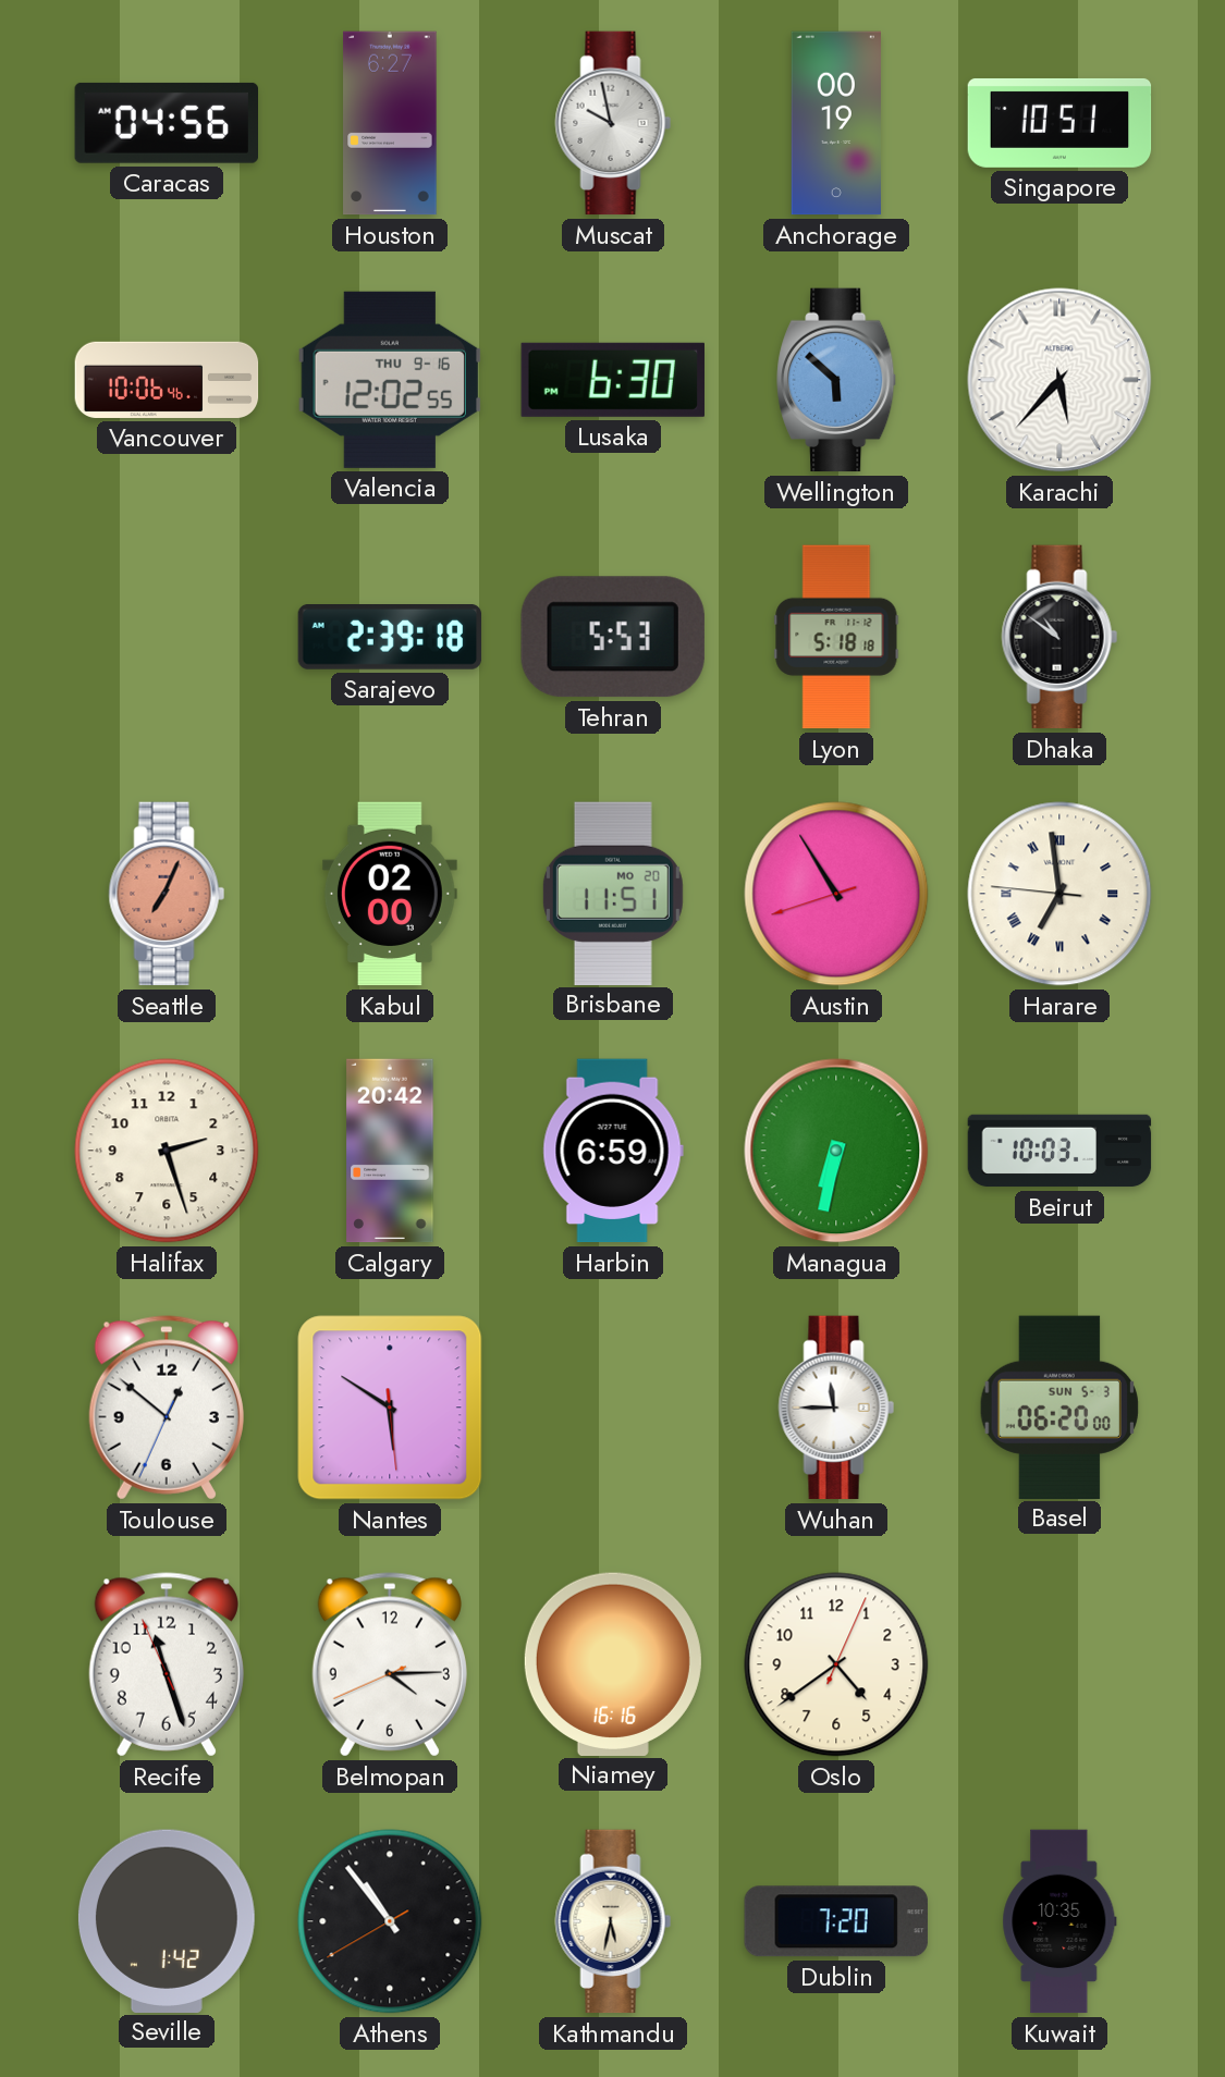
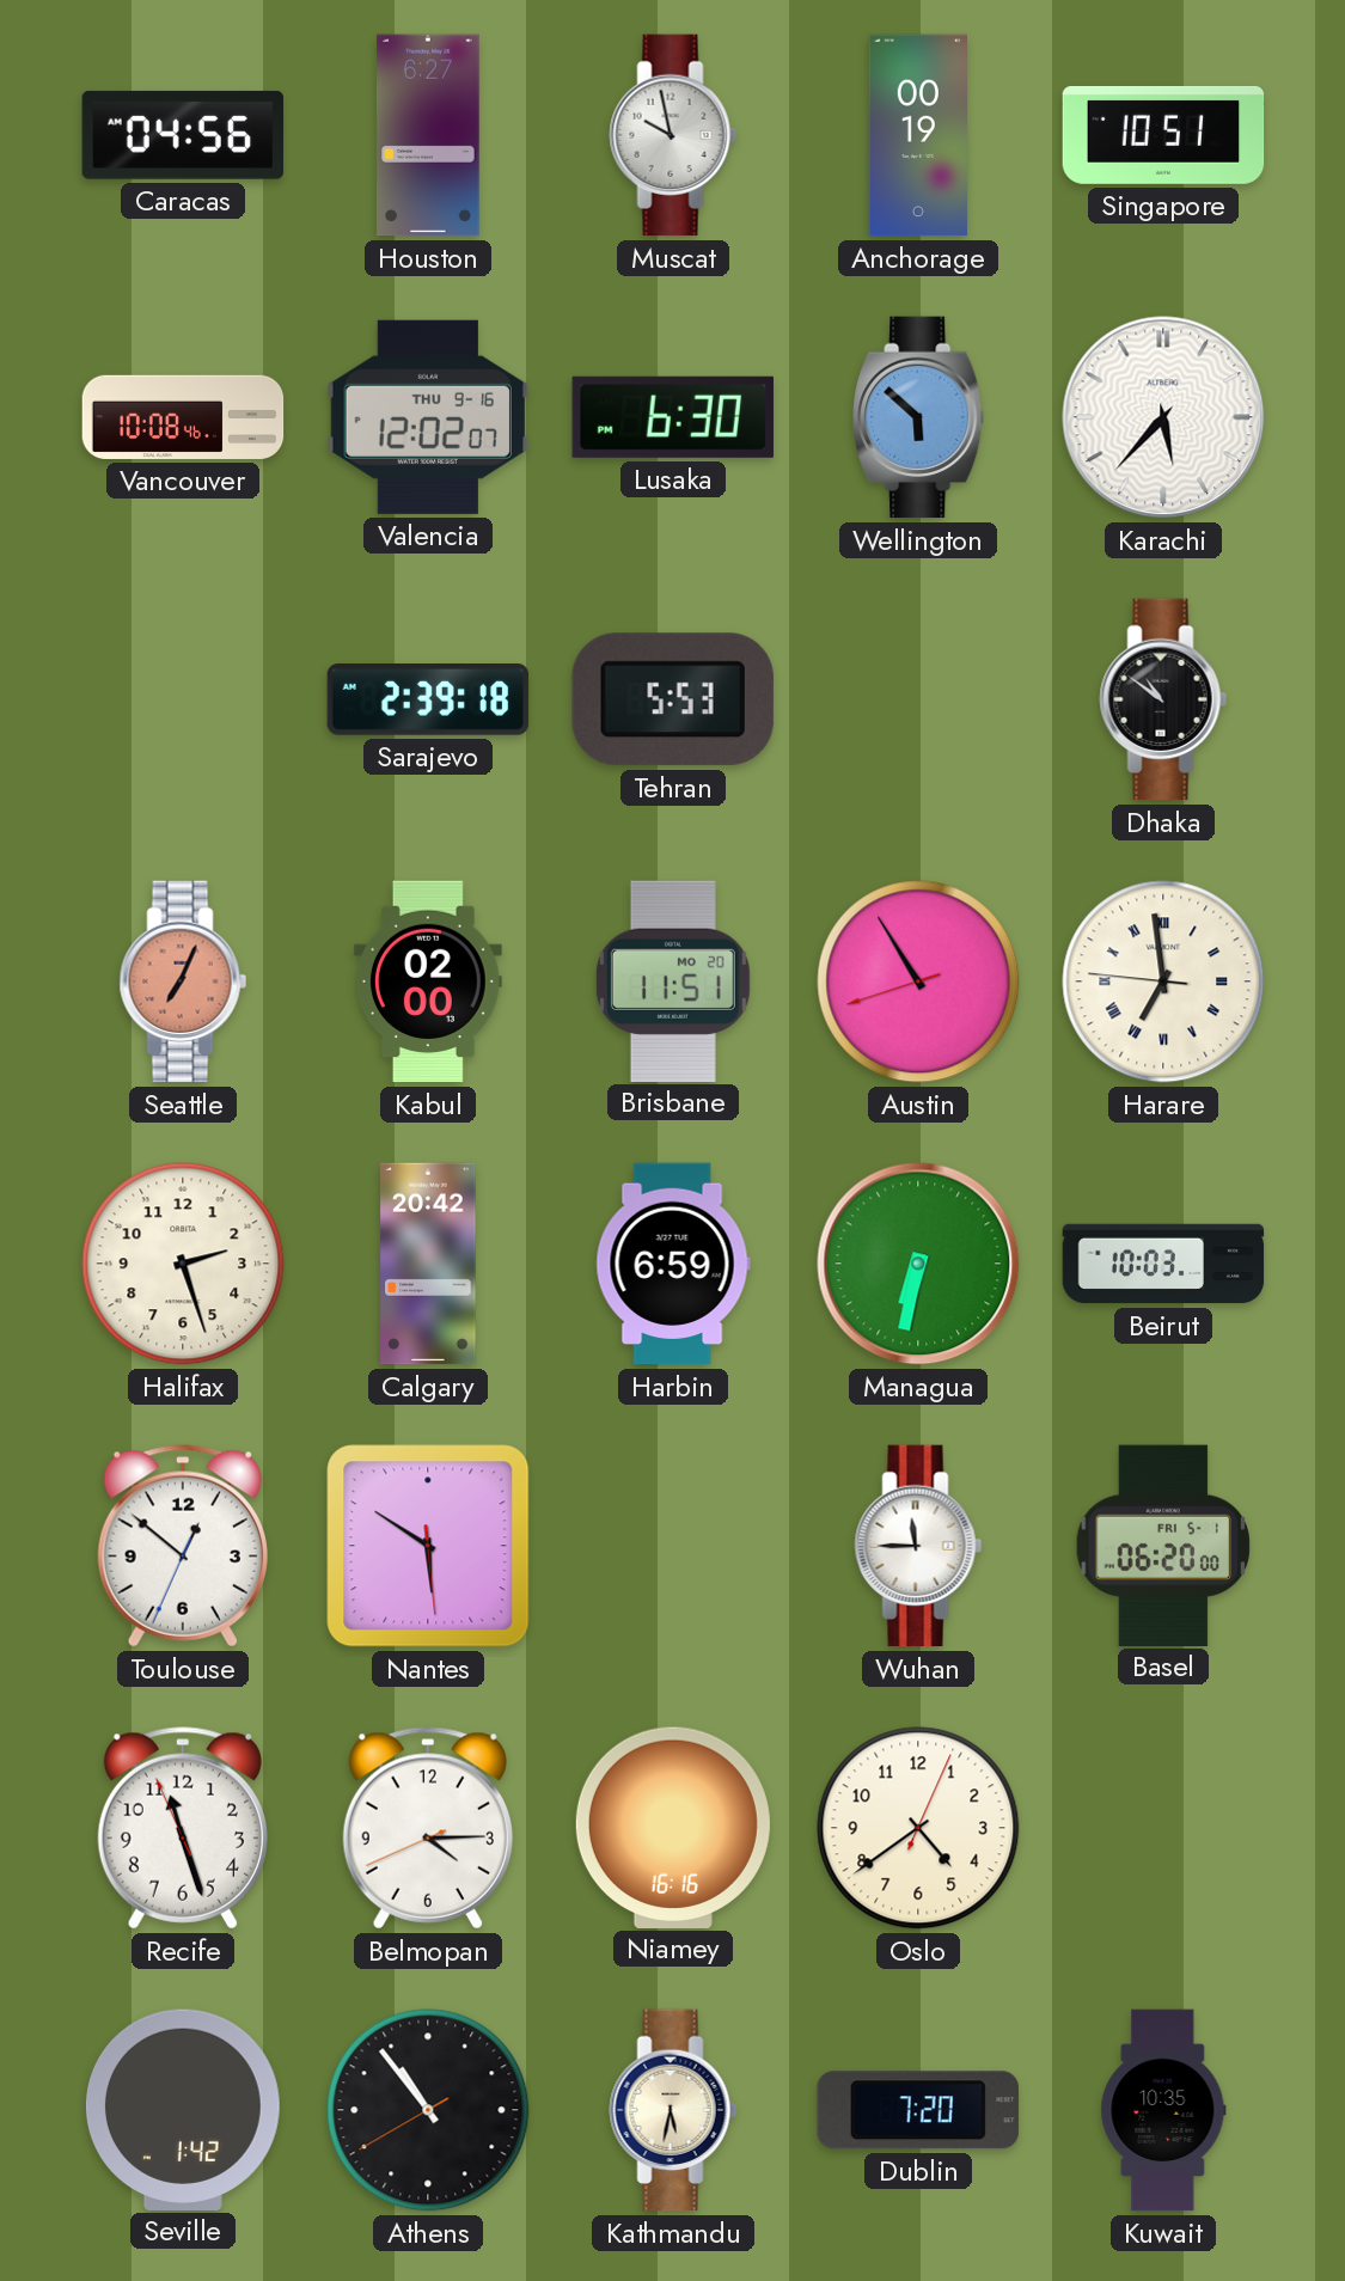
Vancouver: 10:06 -> 10:08
Valencia: 12:02:55 -> 12:02:07
Lyon: 5:18 -> none
Basel date: SUN 5-3 -> FRI 5-1
